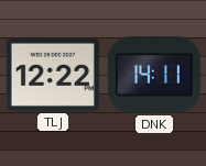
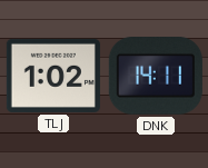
TLJ: 12:22 -> 1:02
